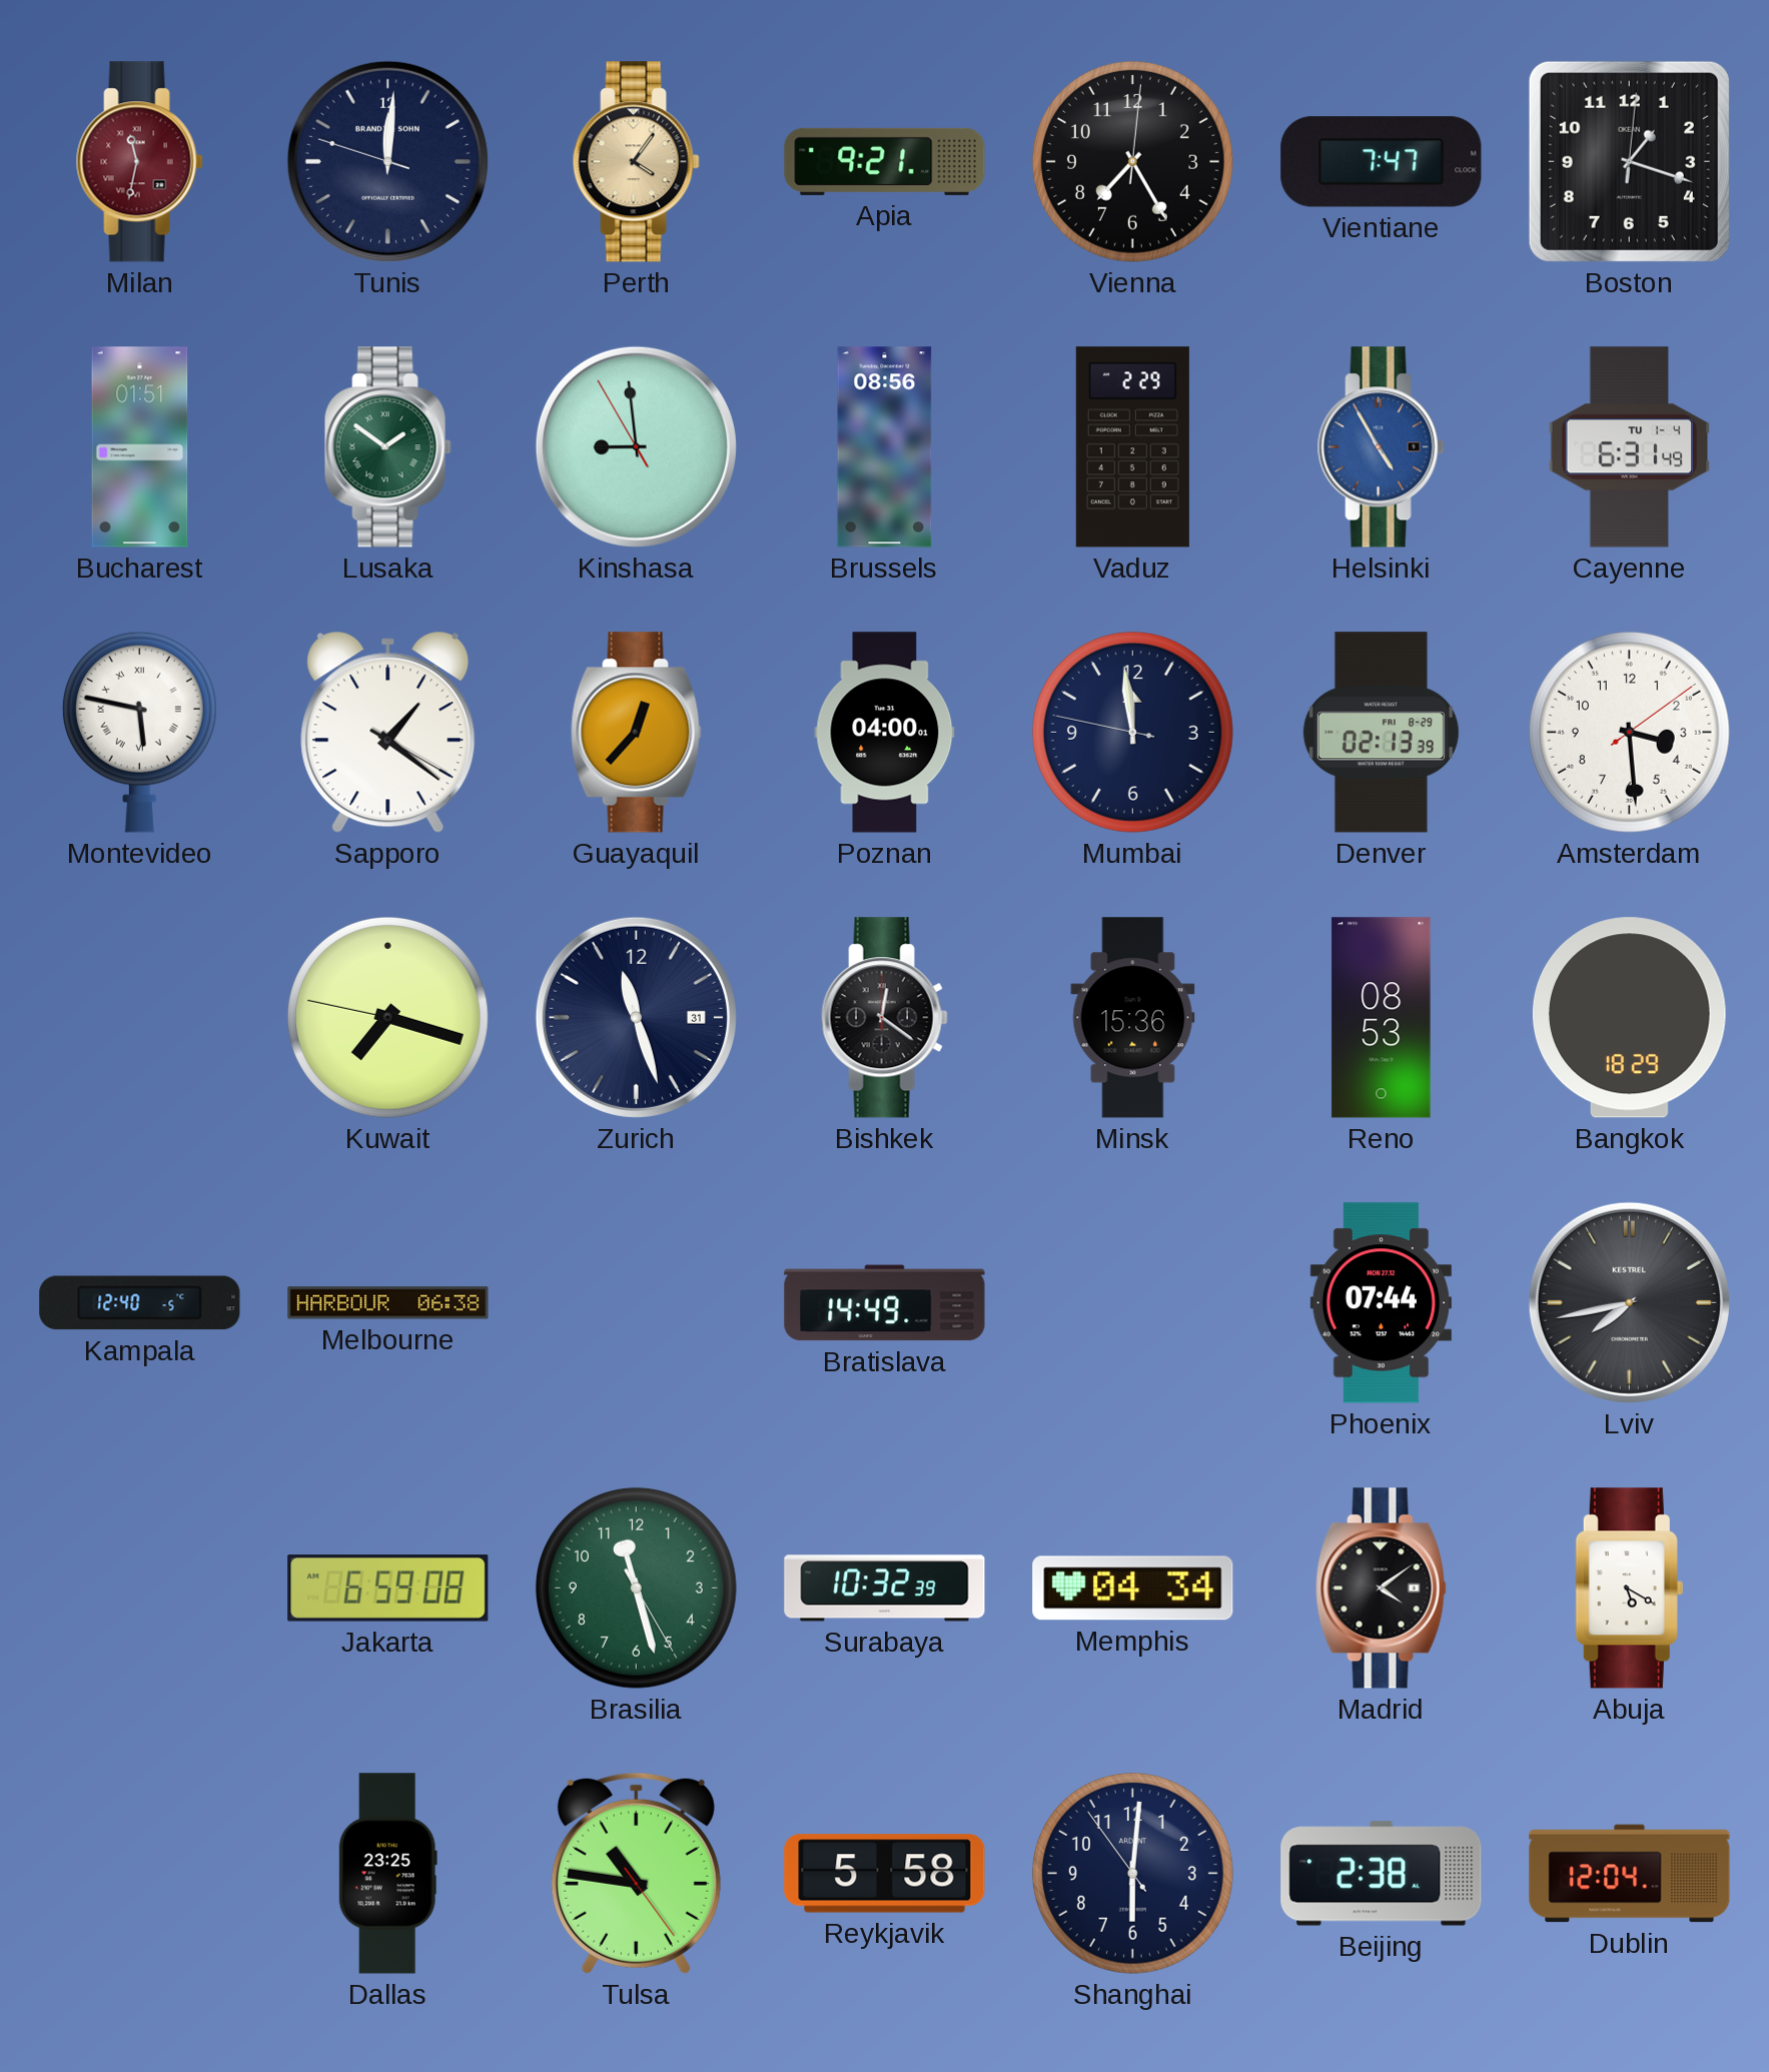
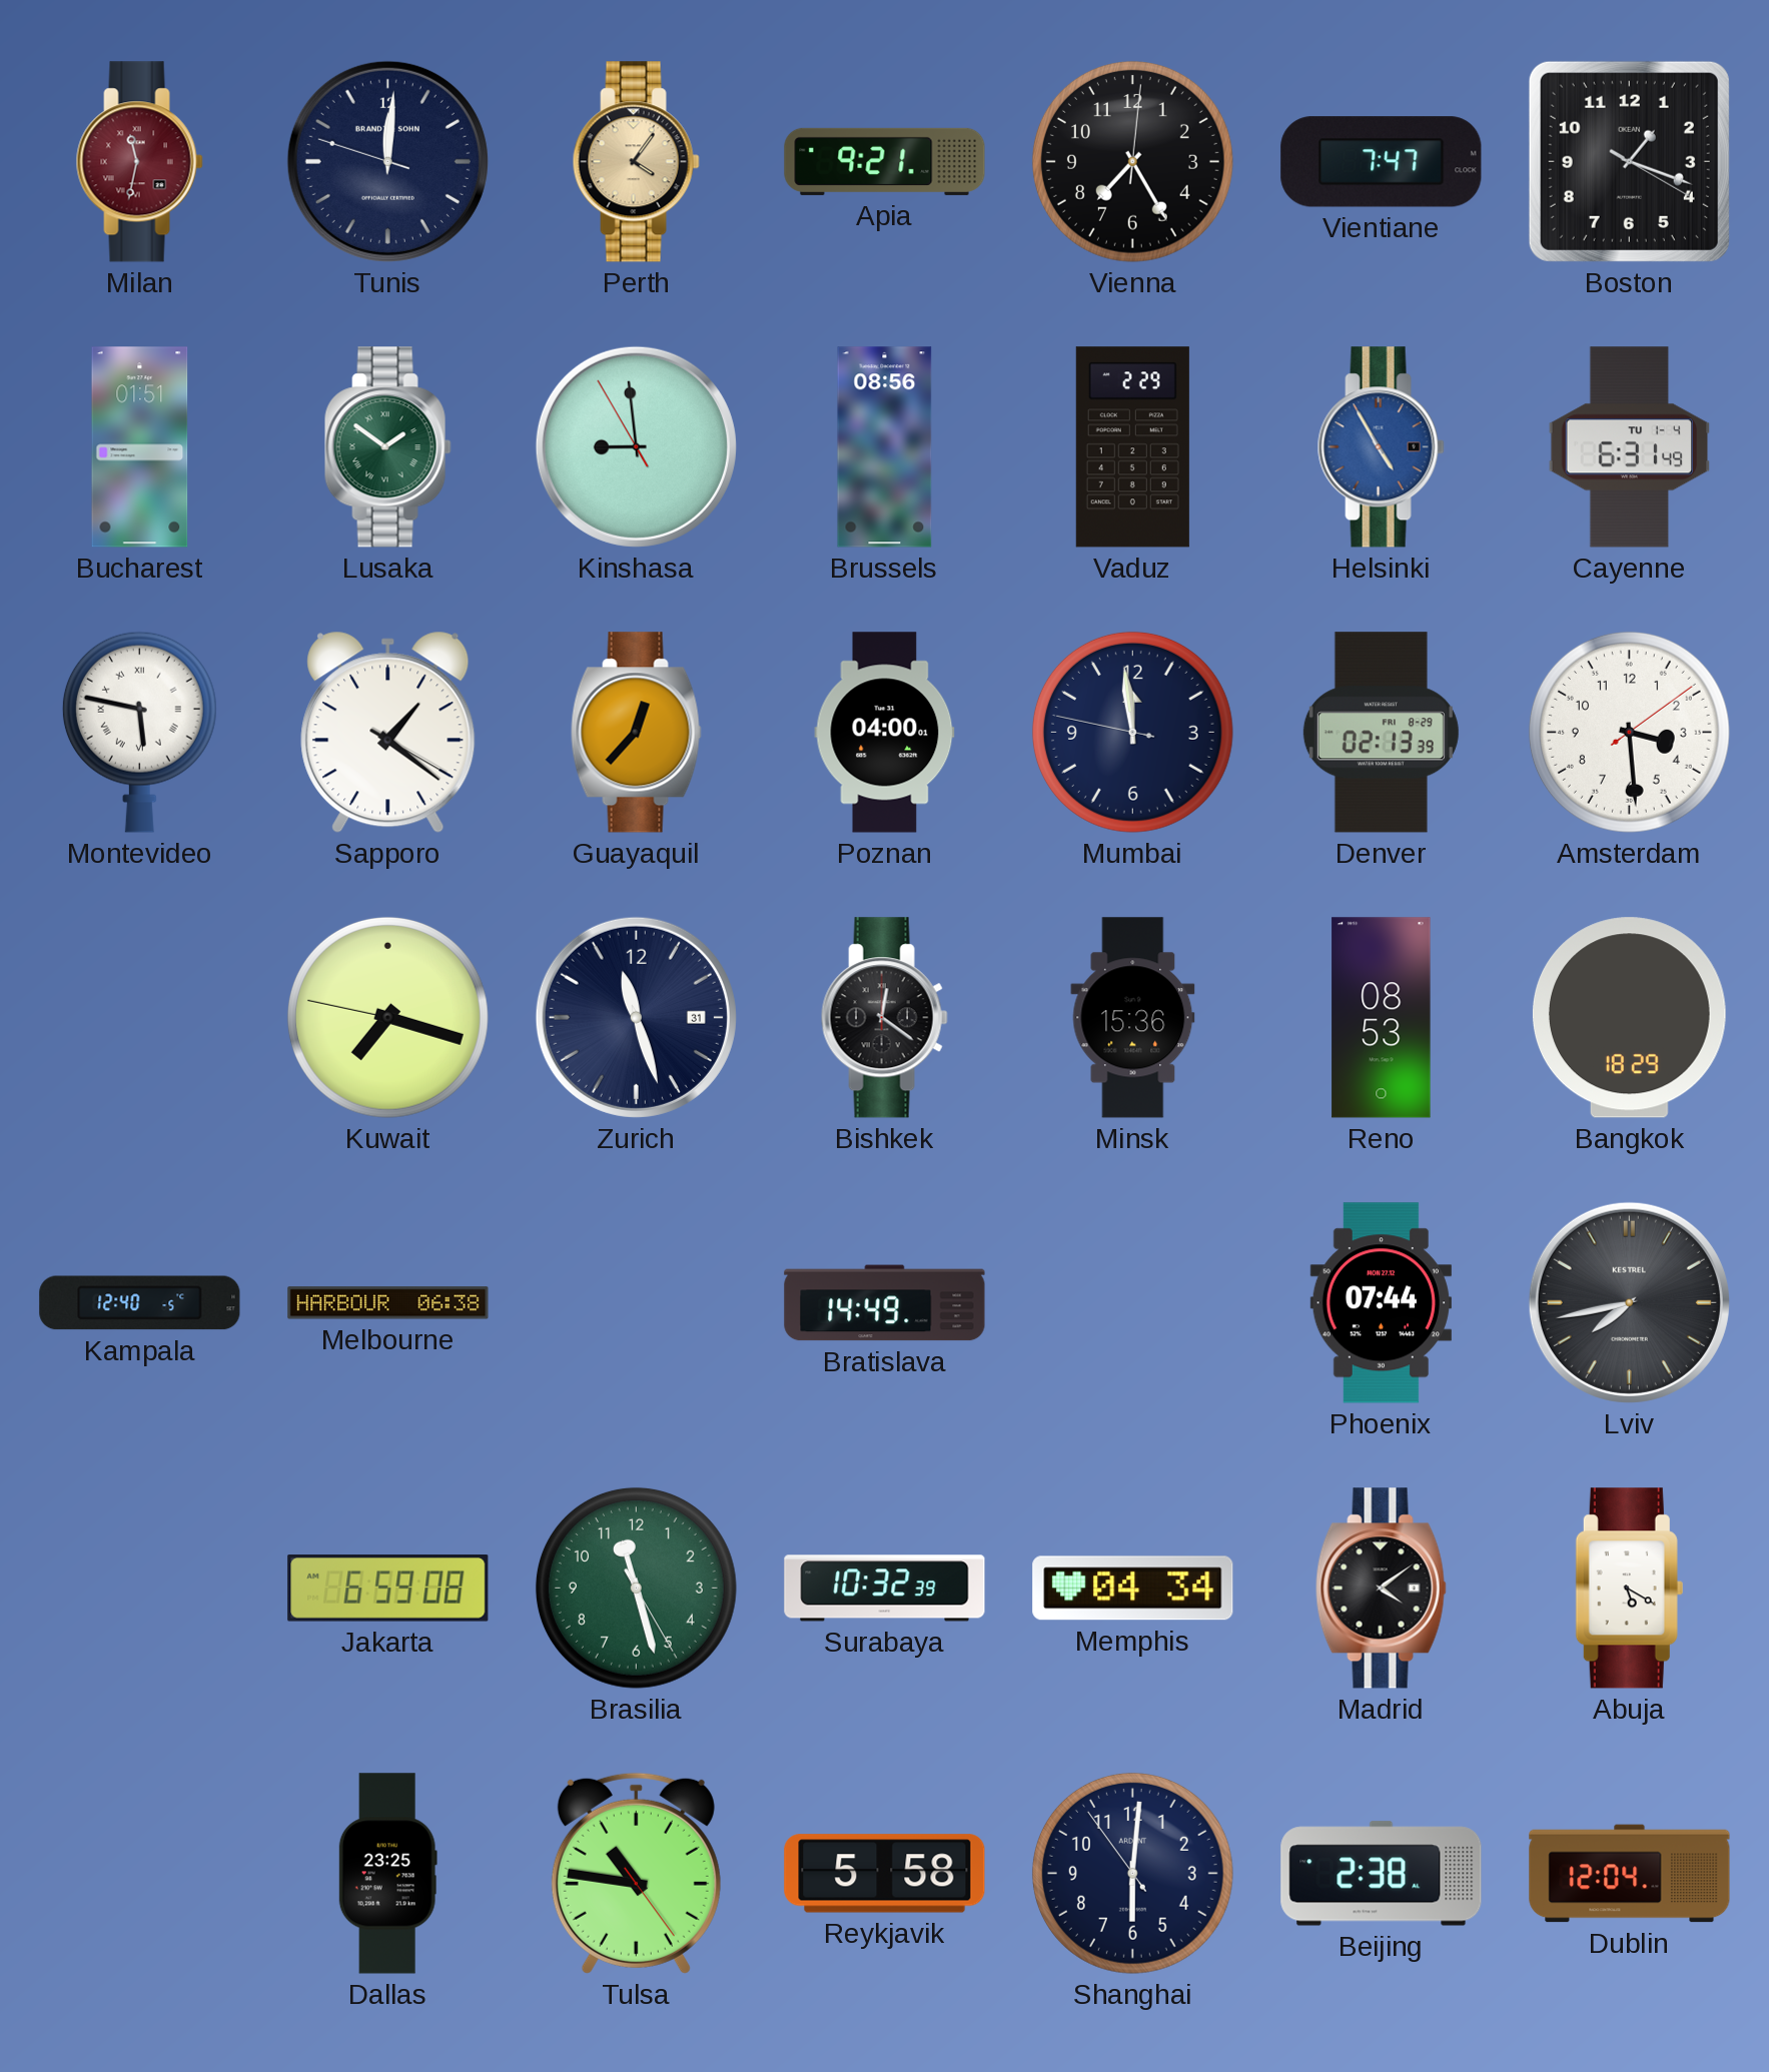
Boston: 1:18:01 -> 1:18:20
